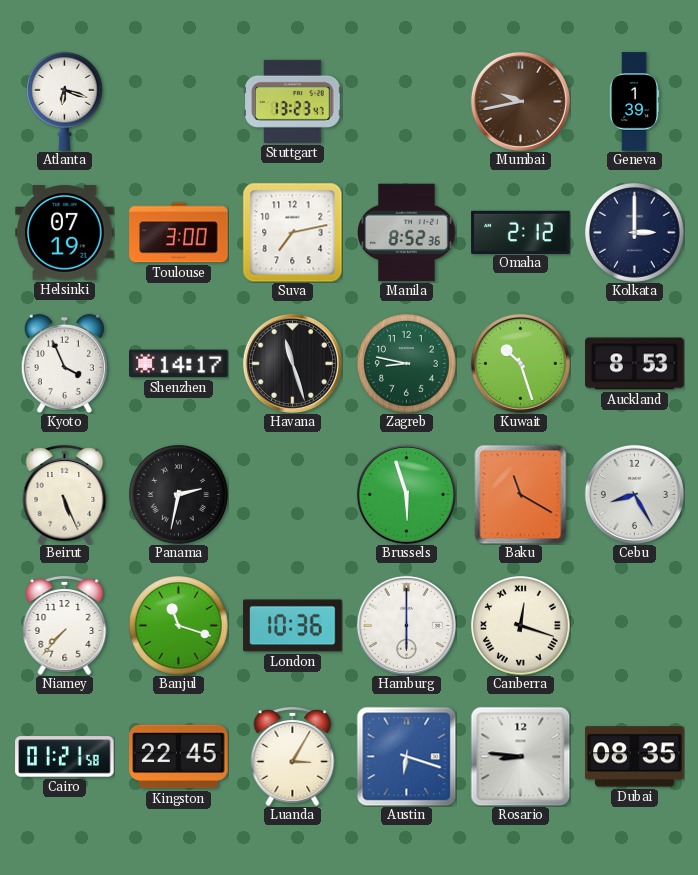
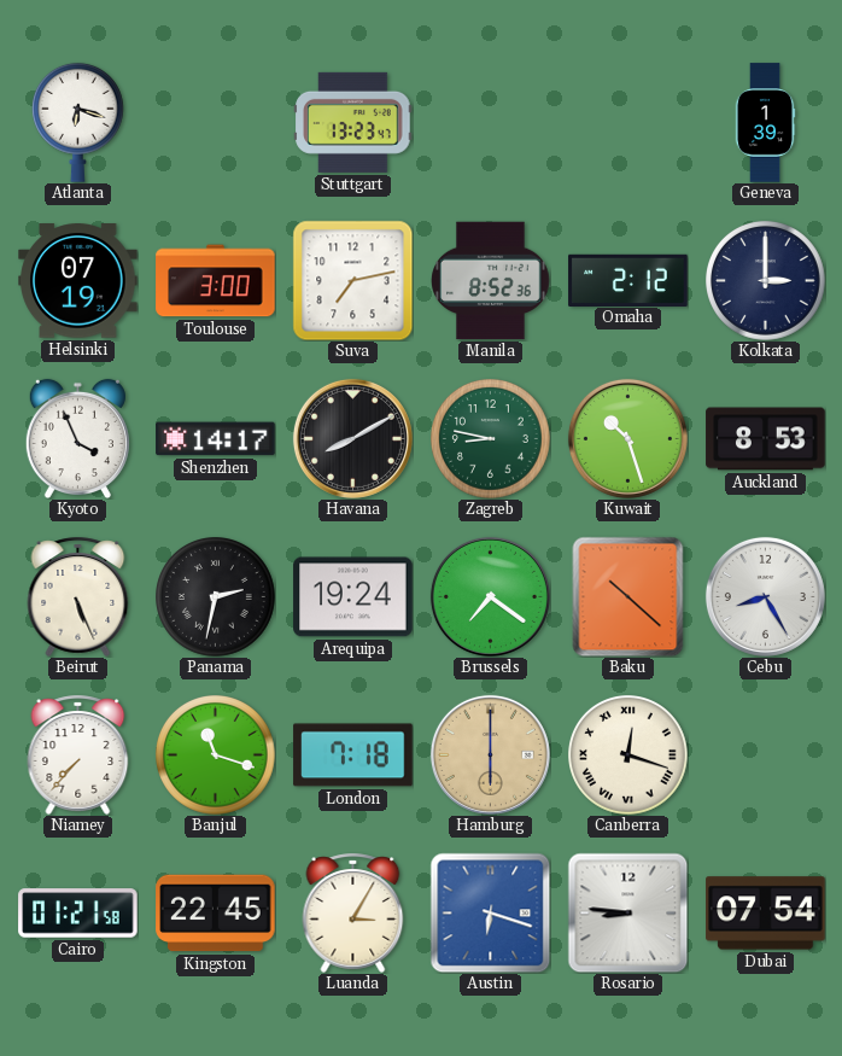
Mumbai: 9:43 -> none
Havana: 11:27 -> 8:10
Arequipa: none -> 19:24
Brussels: 5:57 -> 7:21
Baku: 11:20 -> 10:22
London: 10:36 -> 7:18
Hamburg dial: white -> champagne
Dubai: 08:35 -> 07:54
